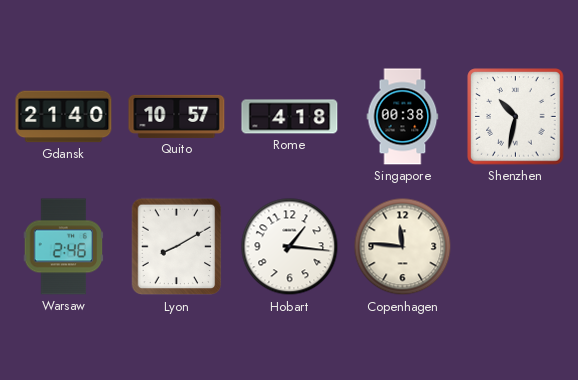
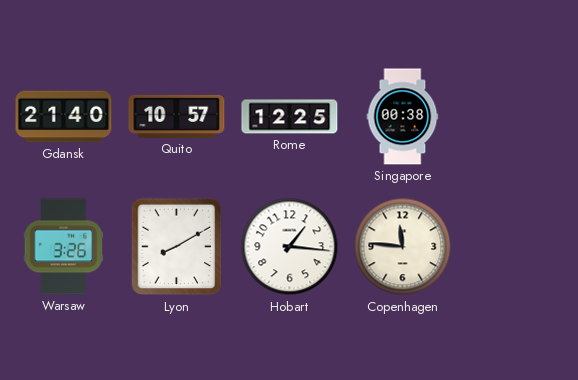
Rome: 4:18 -> 12:25
Shenzhen: 10:32 -> none
Warsaw: 2:46 -> 3:26
